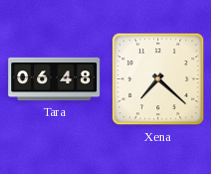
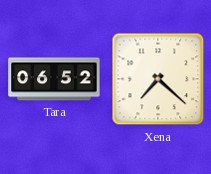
Tara: 06:48 -> 06:52
